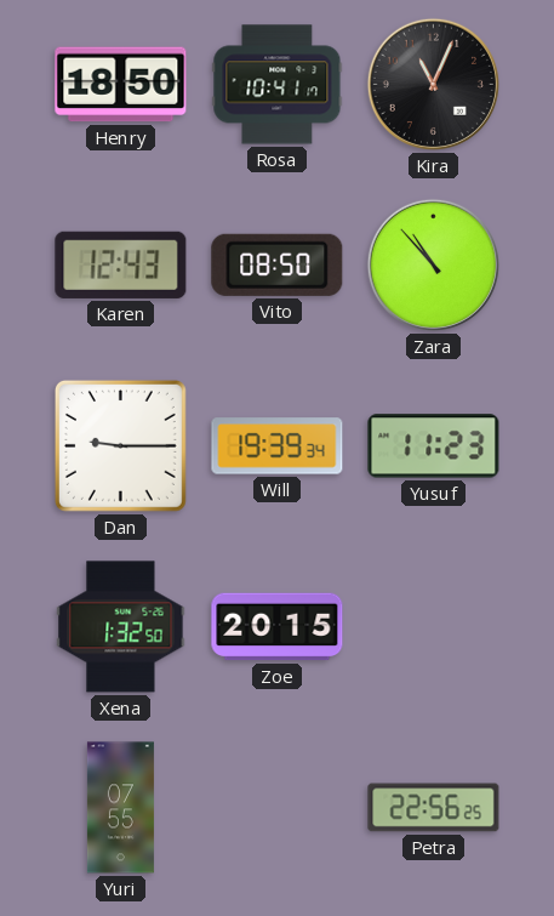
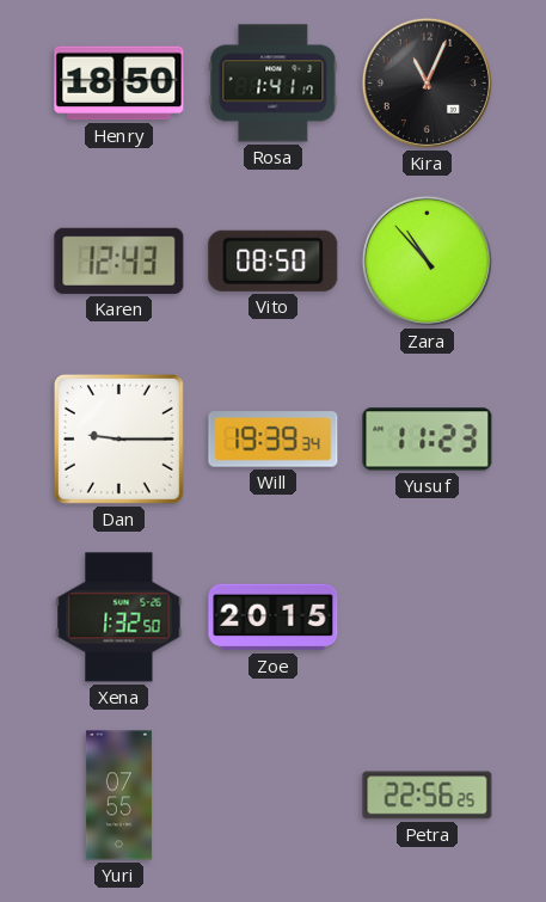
Rosa: 10:41 -> 1:41
